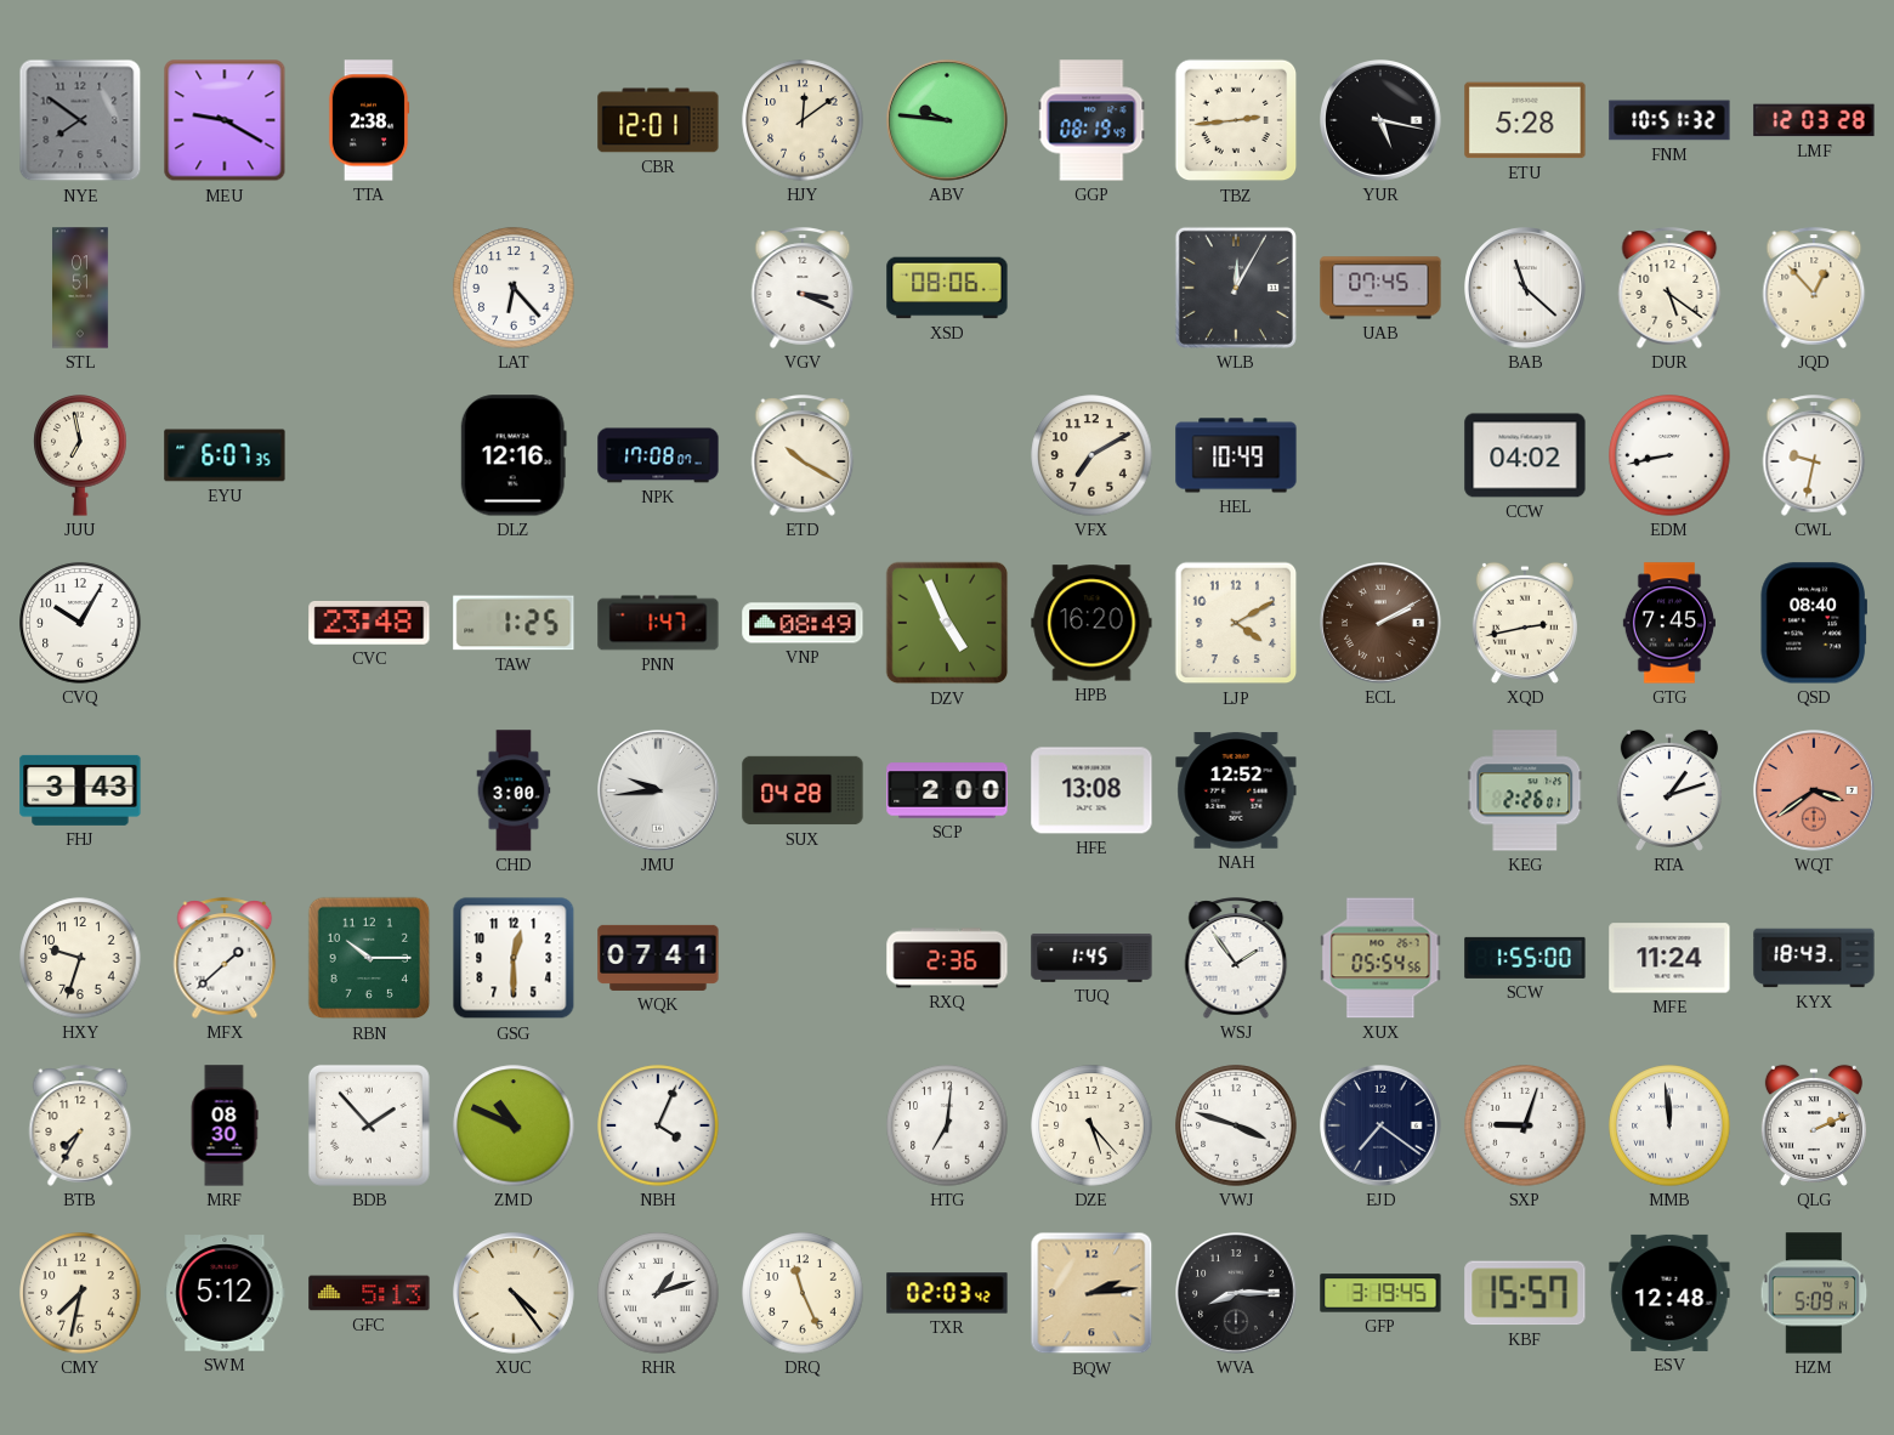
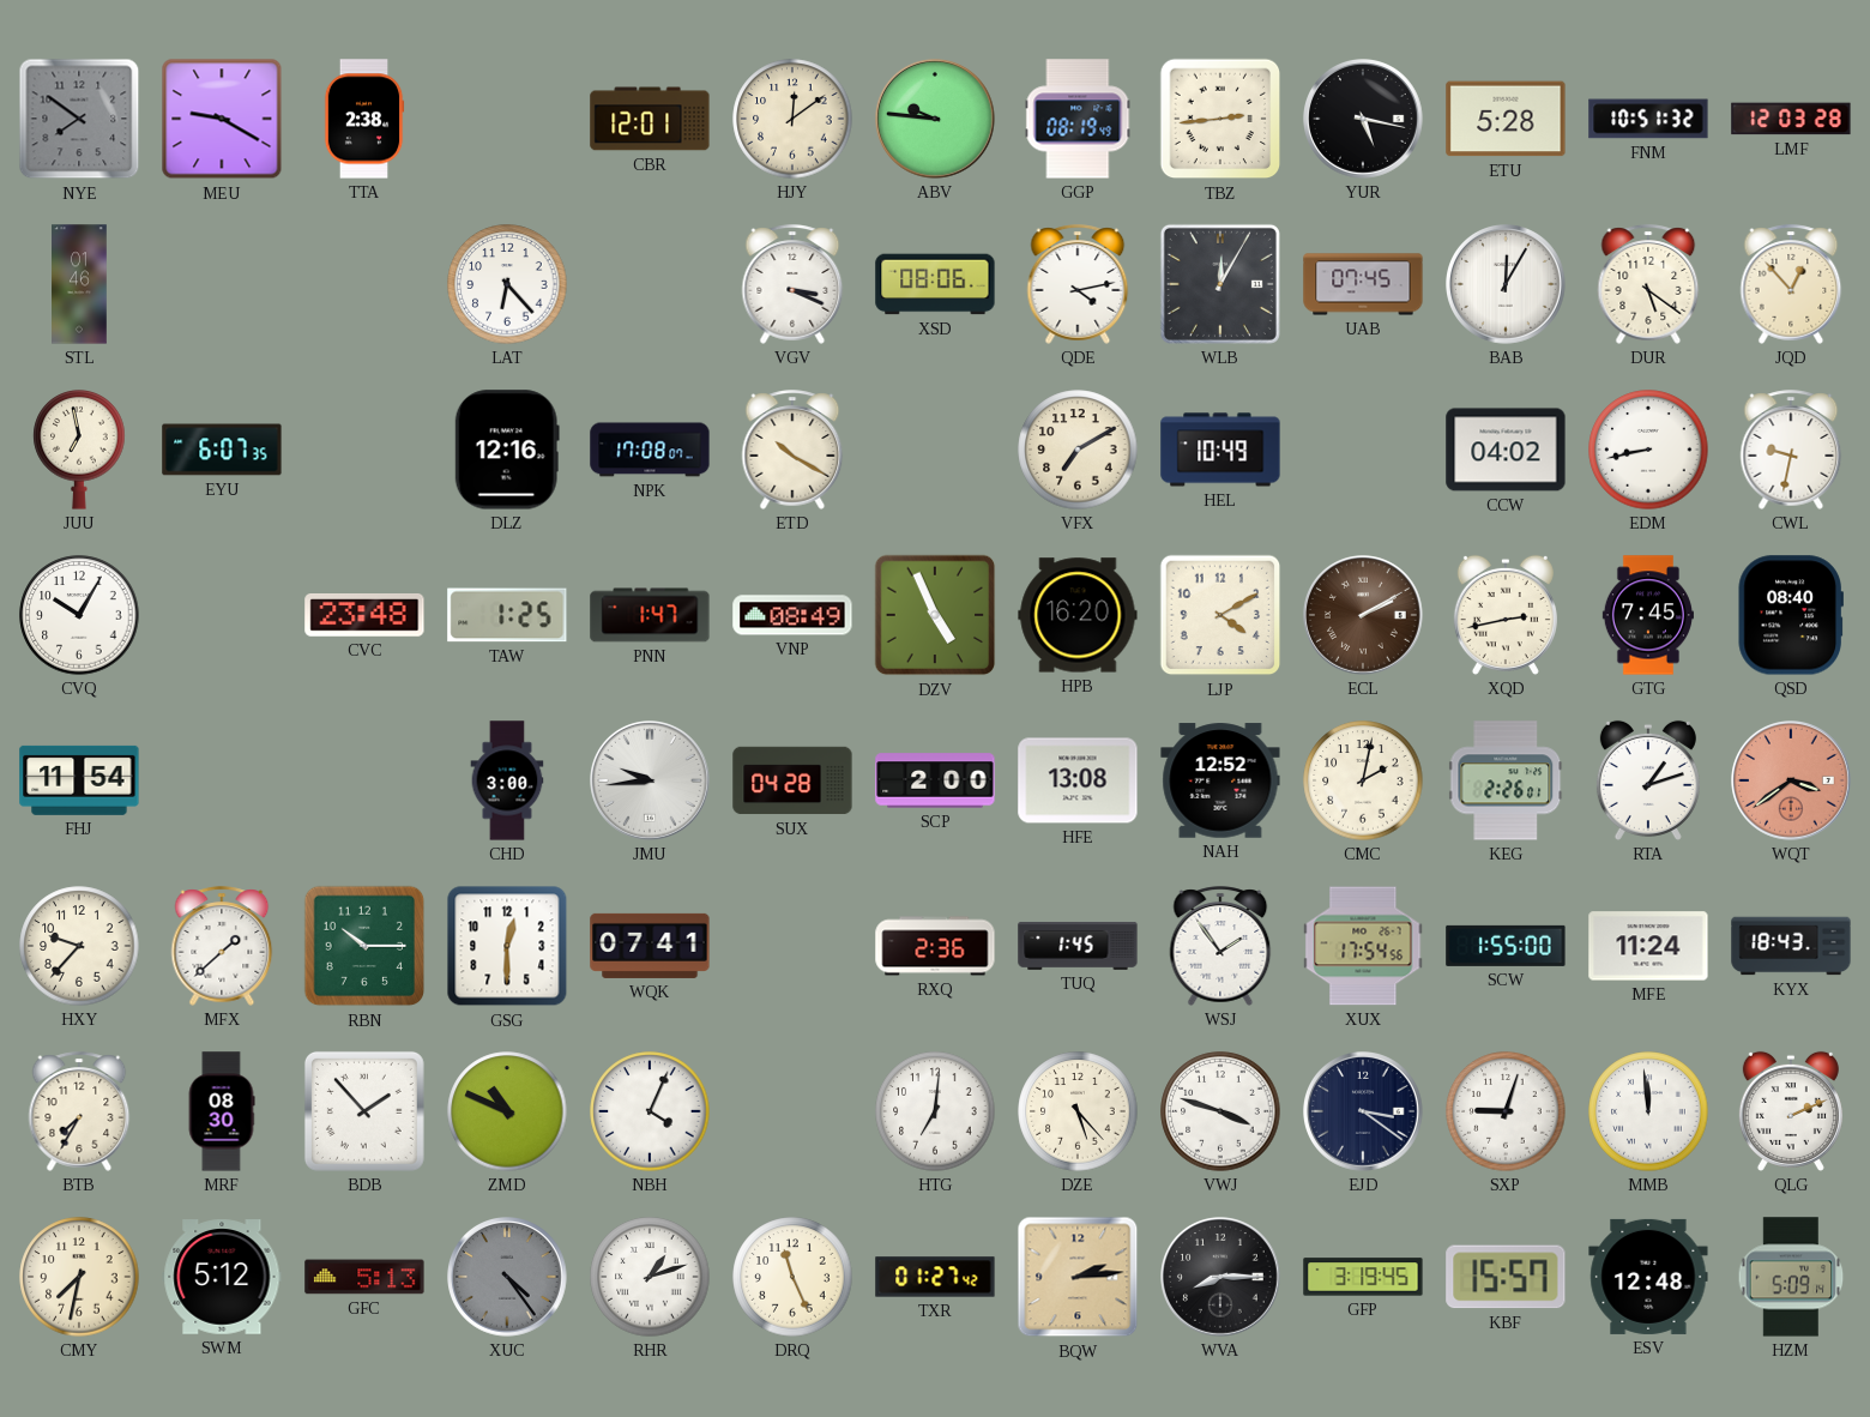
STL: 01:51 -> 01:46
QDE: none -> 4:13
BAB: 11:22 -> 12:05
FHJ: 3:43 -> 11:54
CMC: none -> 2:02
HXY: 9:33 -> 9:37
XUX: 05:54 -> 17:54
EJD: 7:21 -> 3:21
XUC dial: cream -> grey
TXR: 02:03 -> 01:27
